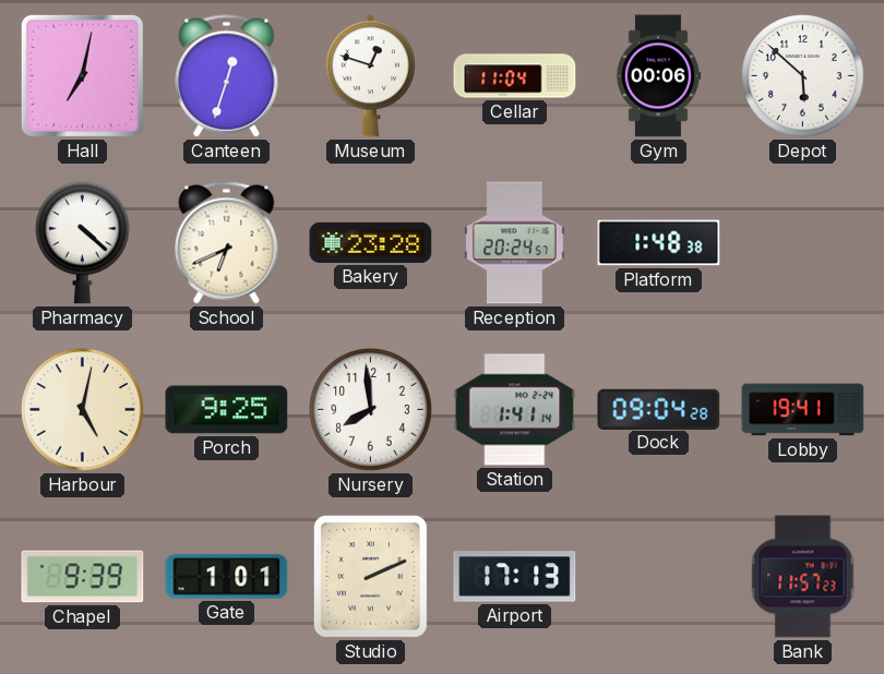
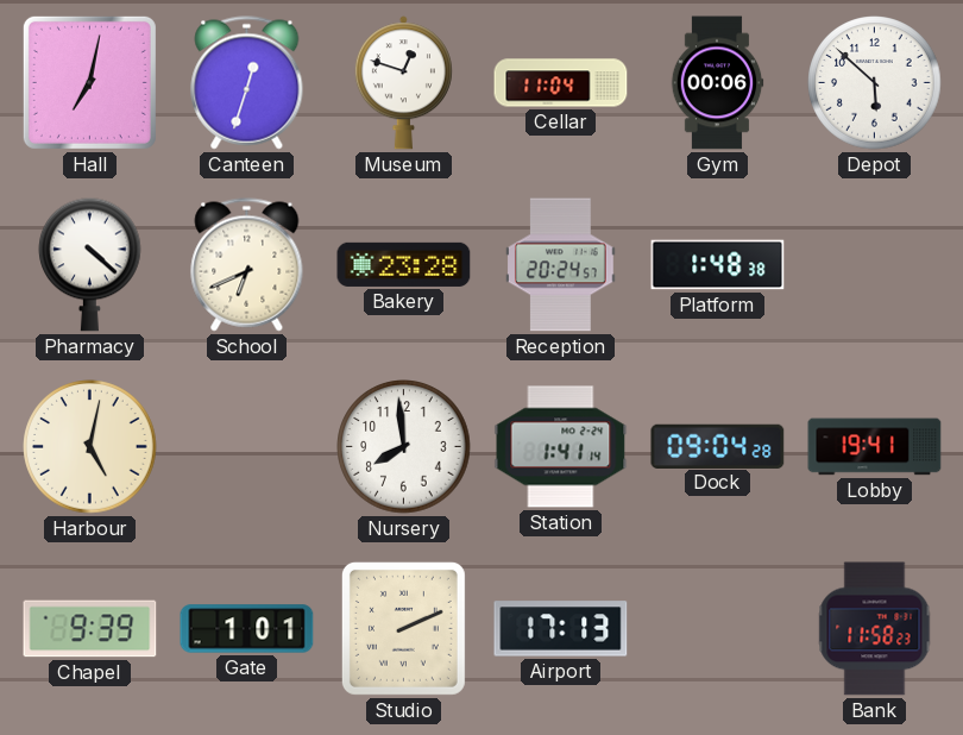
Porch: 9:25 -> none
Bank: 11:57 -> 11:58
